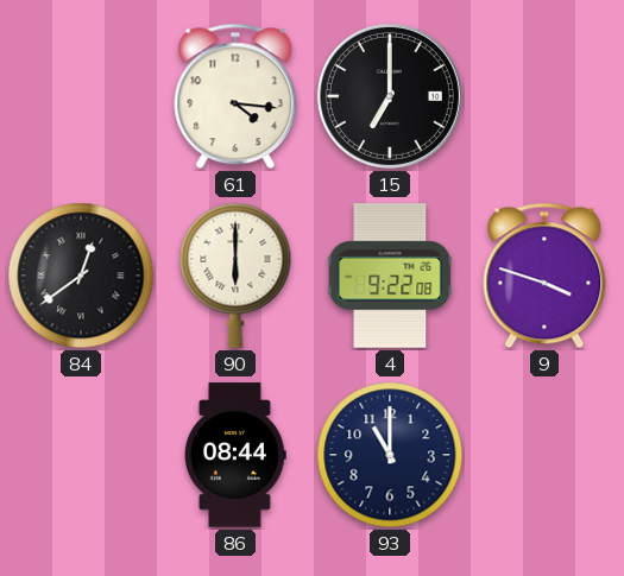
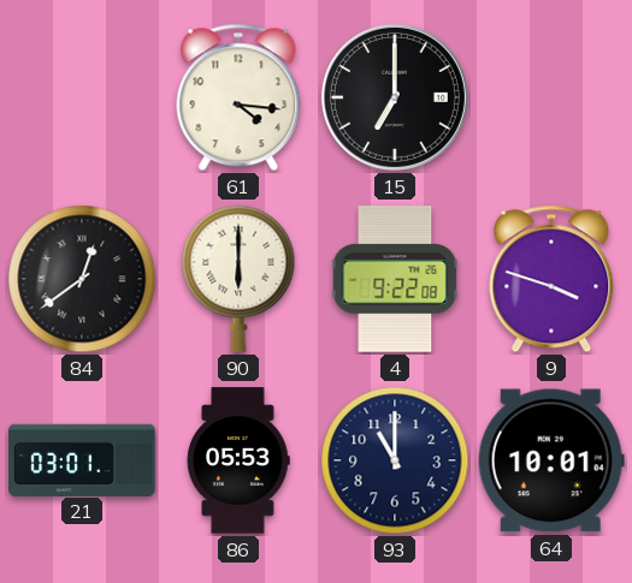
21: none -> 03:01
86: 08:44 -> 05:53
64: none -> 10:01
